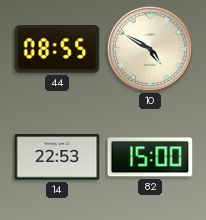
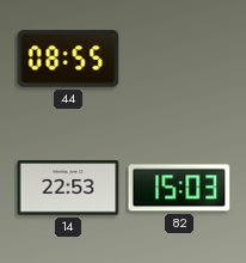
10: 4:50 -> none
82: 15:00 -> 15:03
